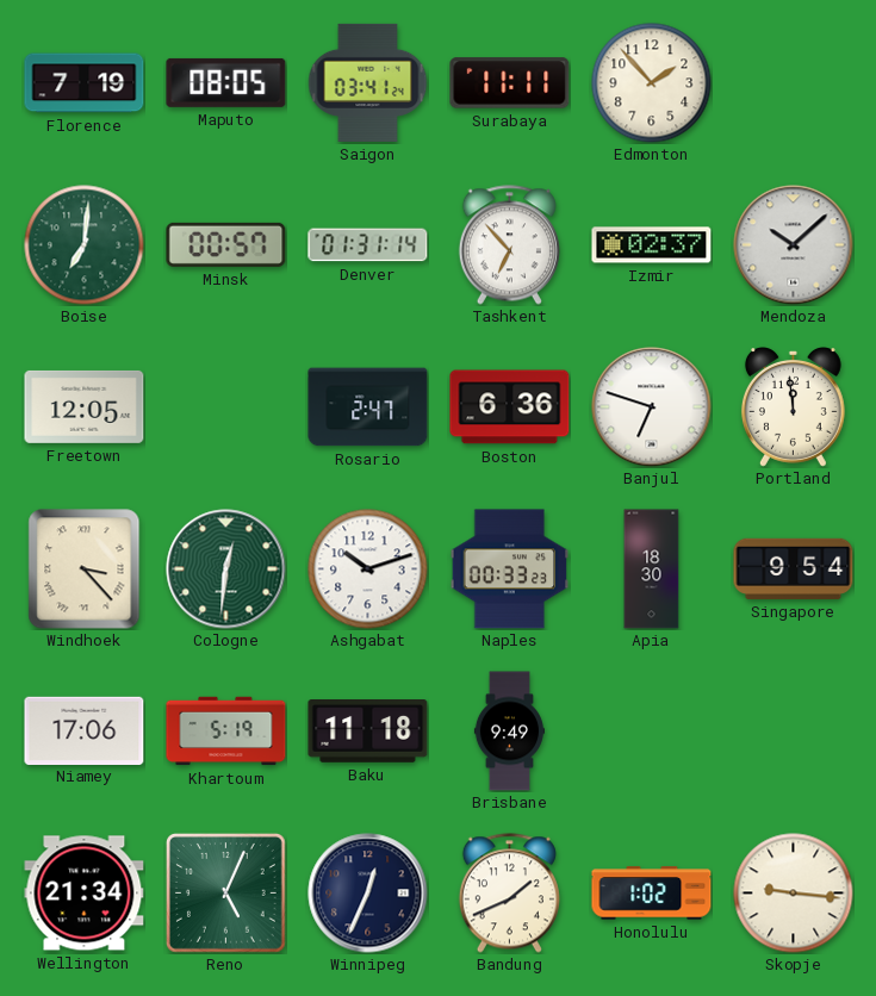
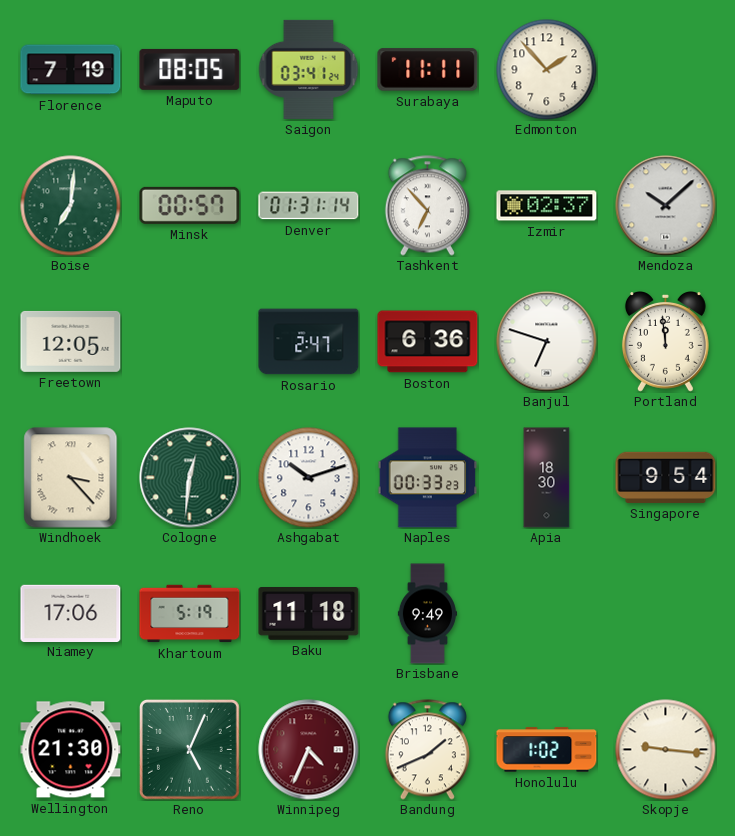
Wellington: 21:34 -> 21:30
Winnipeg: 12:34 -> 4:34
Winnipeg dial: navy -> burgundy
